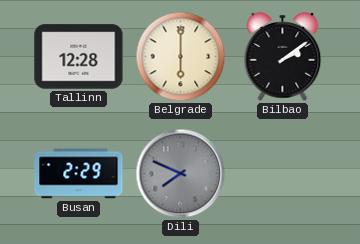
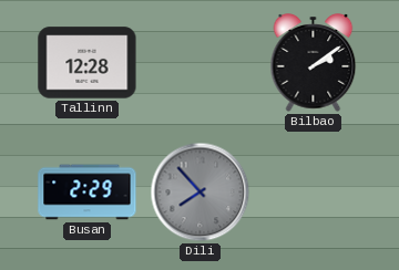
Belgrade: 6:00 -> none
Dili: 7:49 -> 7:53
